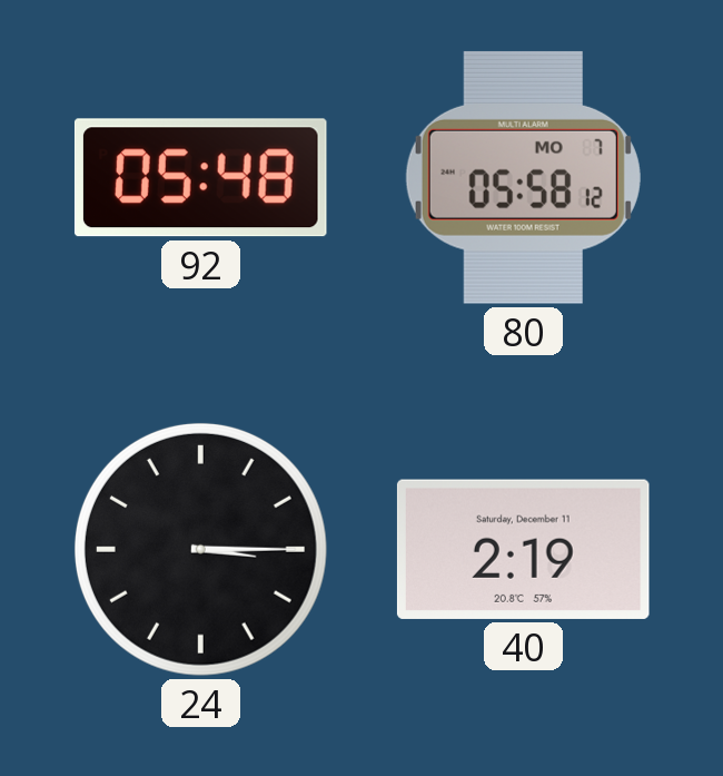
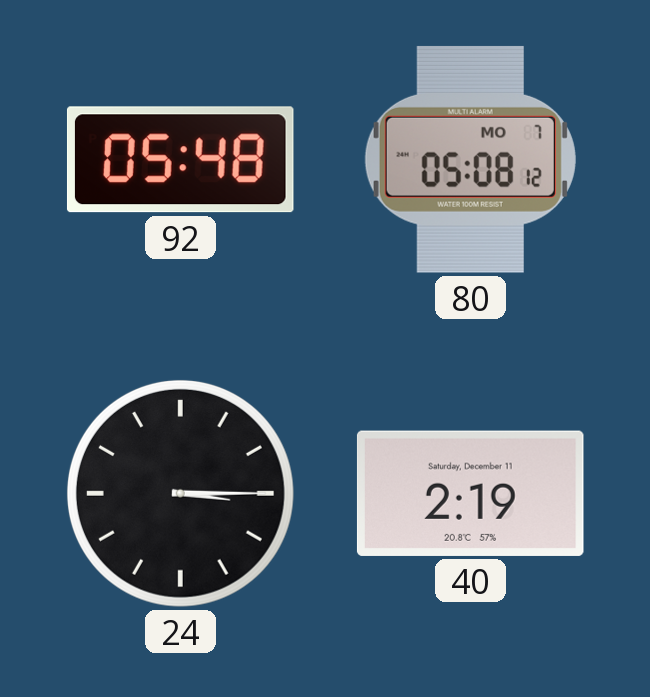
80: 05:58 -> 05:08
